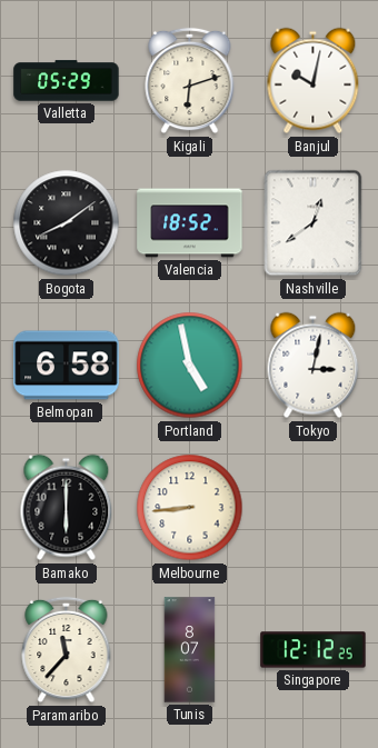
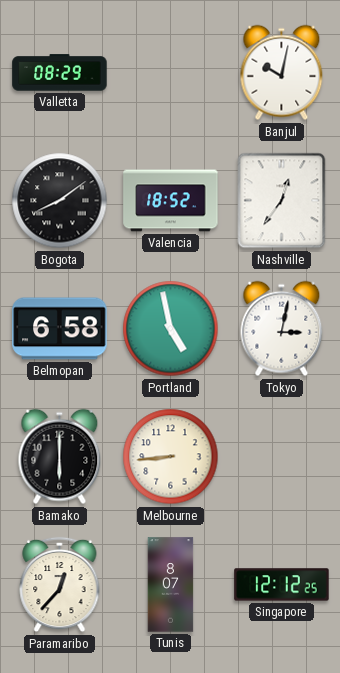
Valletta: 05:29 -> 08:29
Kigali: 6:12 -> none
Nashville: 12:39 -> 12:36
Paramaribo: 11:37 -> 12:37
